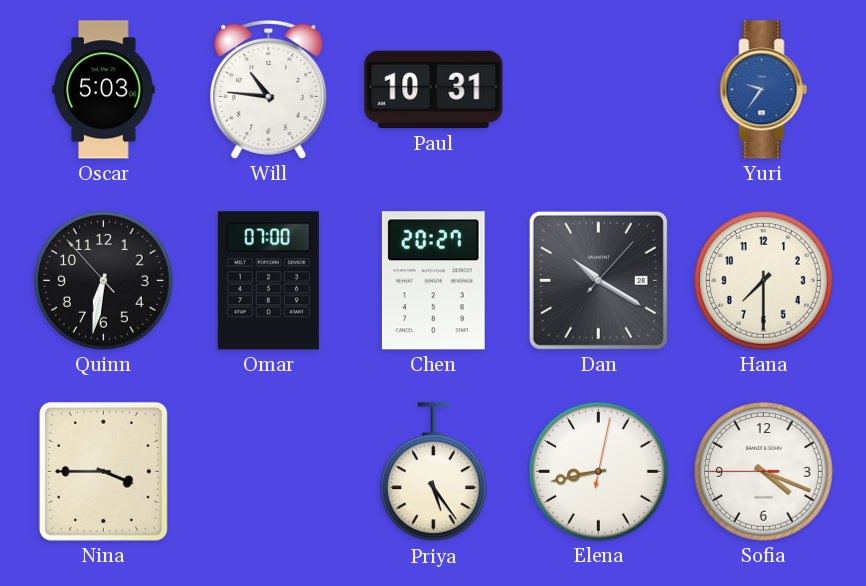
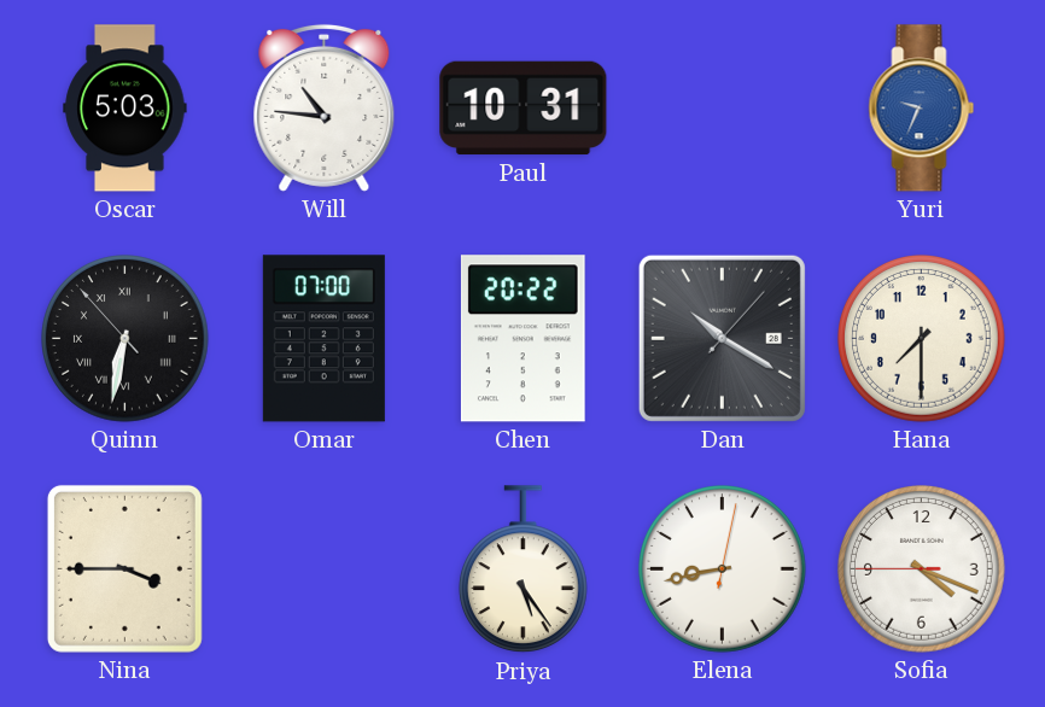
Yuri: 9:36 -> 9:34
Quinn numerals: Arabic -> Roman
Chen: 20:27 -> 20:22
